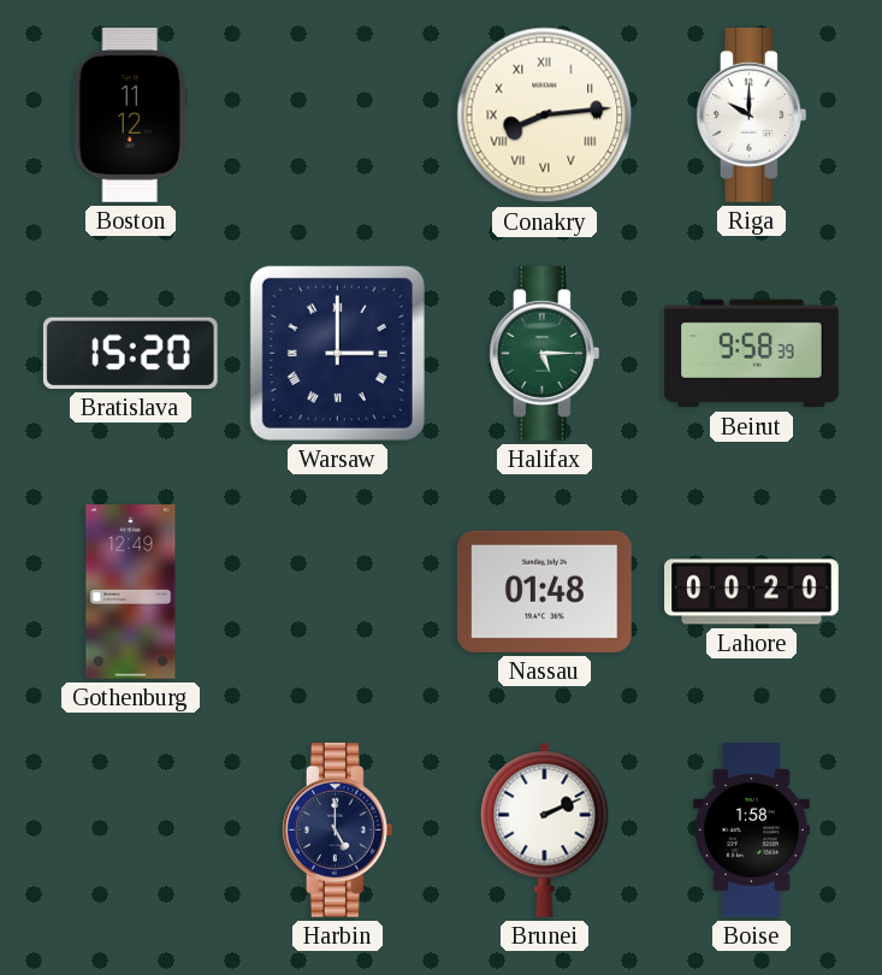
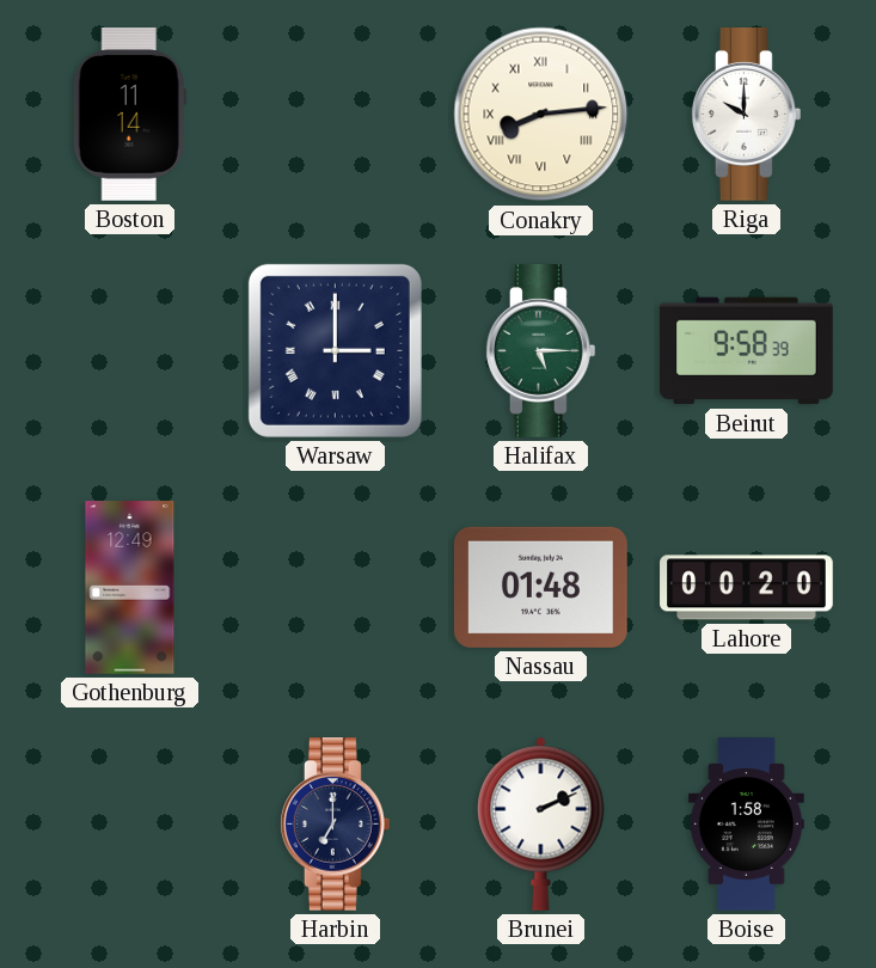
Boston: 11:12 -> 11:14
Bratislava: 15:20 -> none
Harbin: 5:00 -> 7:00
